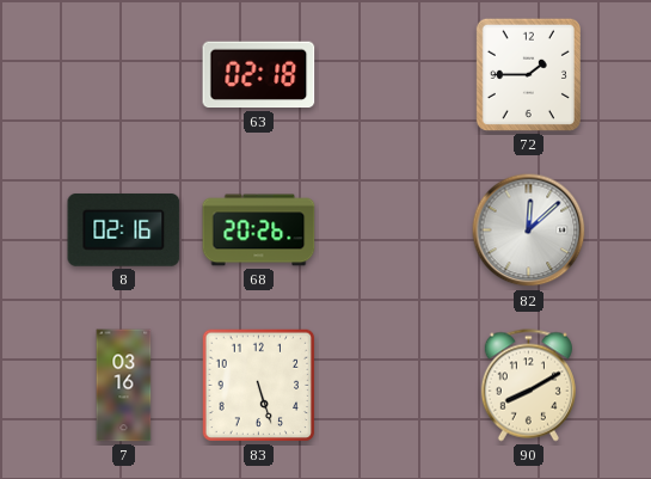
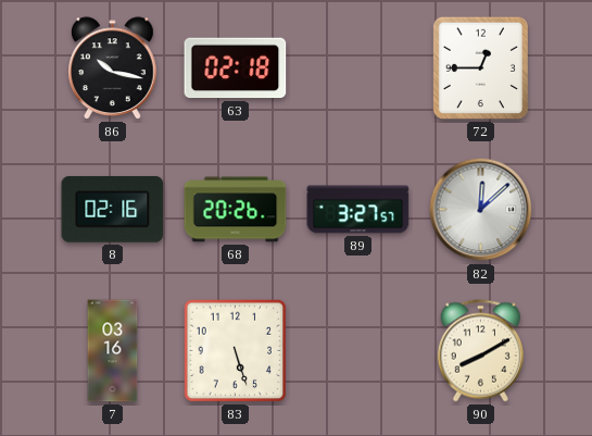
86: none -> 10:17
72: 1:45 -> 12:45
89: none -> 3:27
